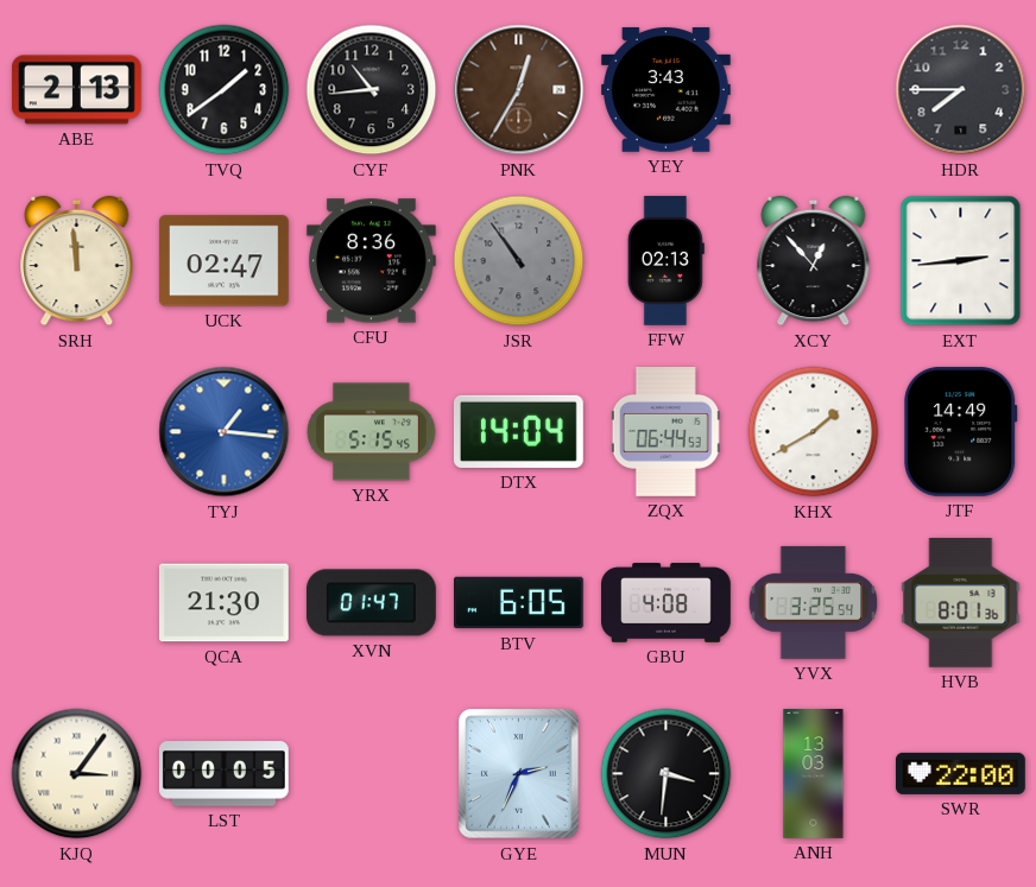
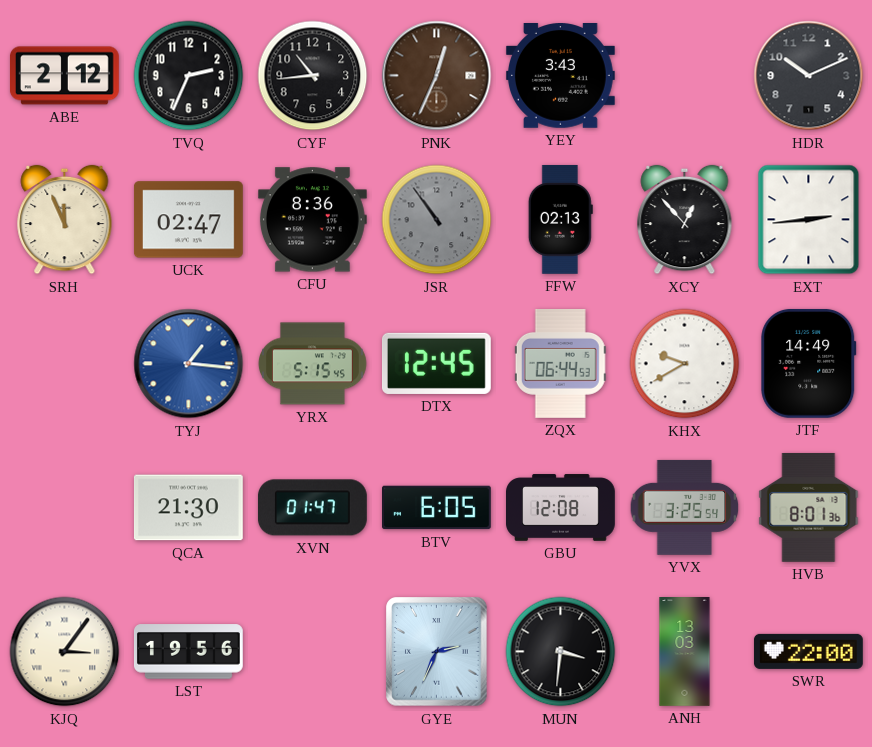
ABE: 2:13 -> 2:12
TVQ: 1:39 -> 2:34
PNK: 12:35 -> 12:34
HDR: 7:45 -> 10:11
SRH: 11:59 -> 11:56
DTX: 14:04 -> 12:45
KHX: 1:40 -> 9:40
GBU: 4:08 -> 12:08
LST: 00:05 -> 19:56
